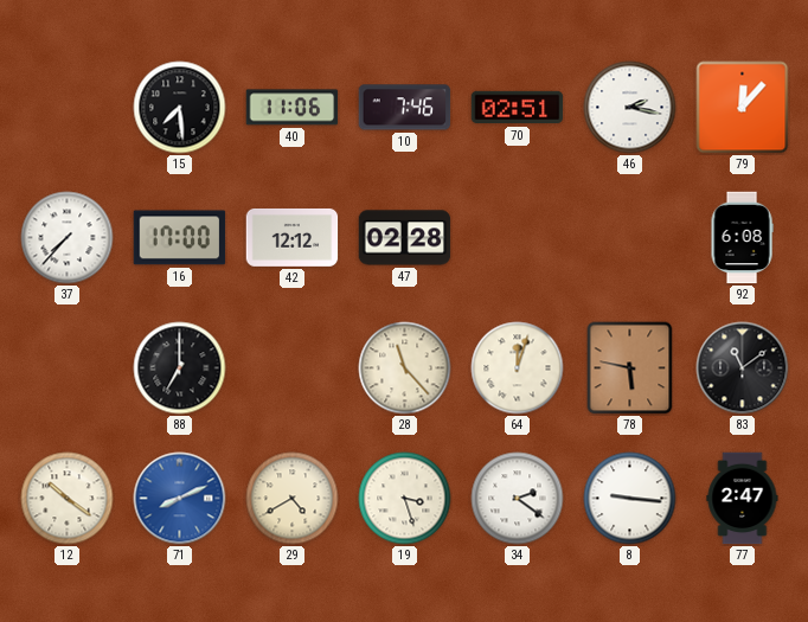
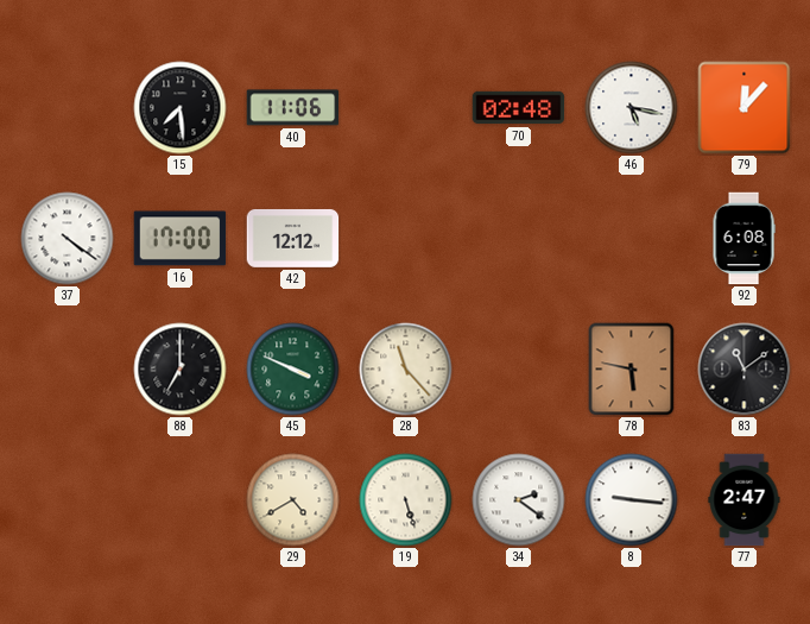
10: 7:46 -> none
70: 02:51 -> 02:48
46: 2:17 -> 5:17
37: 7:37 -> 4:21
47: 02:28 -> none
45: none -> 3:49
64: 12:03 -> none
12: 10:21 -> none
71: 8:11 -> none
19: 3:27 -> 5:27
